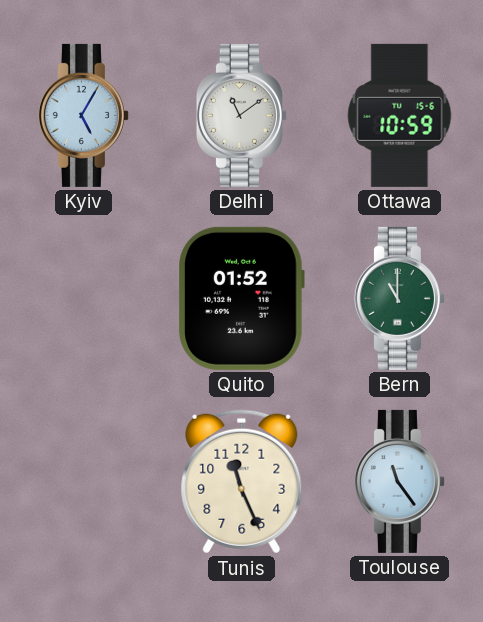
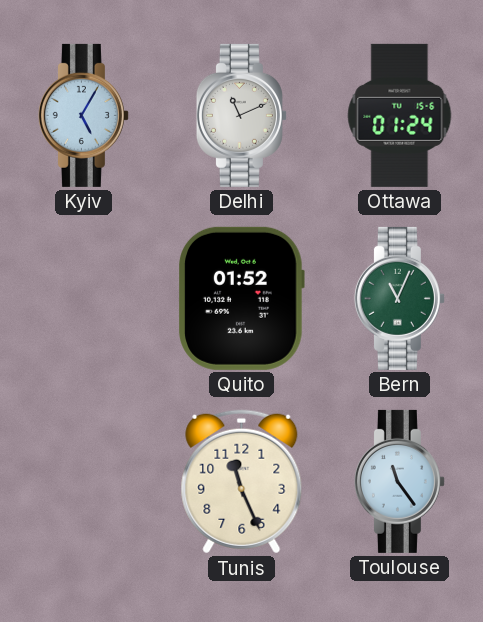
Delhi: 11:09 -> 11:11
Ottawa: 10:59 -> 01:24
Bern: 11:00 -> 11:04
